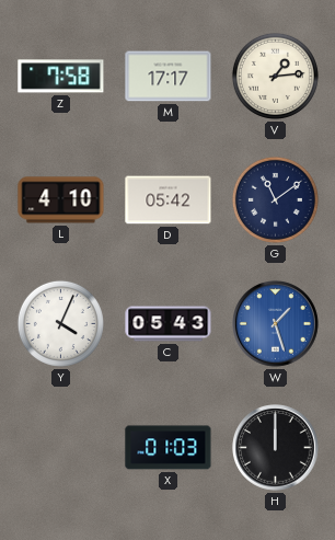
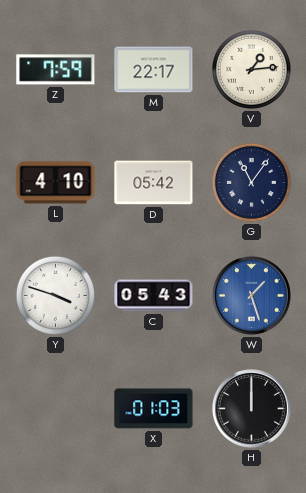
Z: 7:58 -> 7:59
M: 17:17 -> 22:17
G: 11:09 -> 11:06
Y: 4:04 -> 3:48
